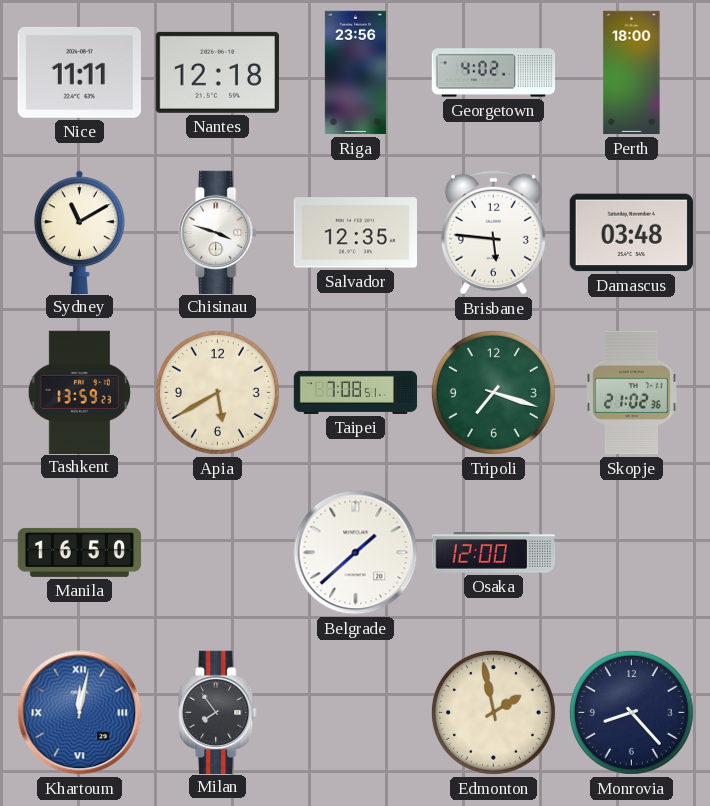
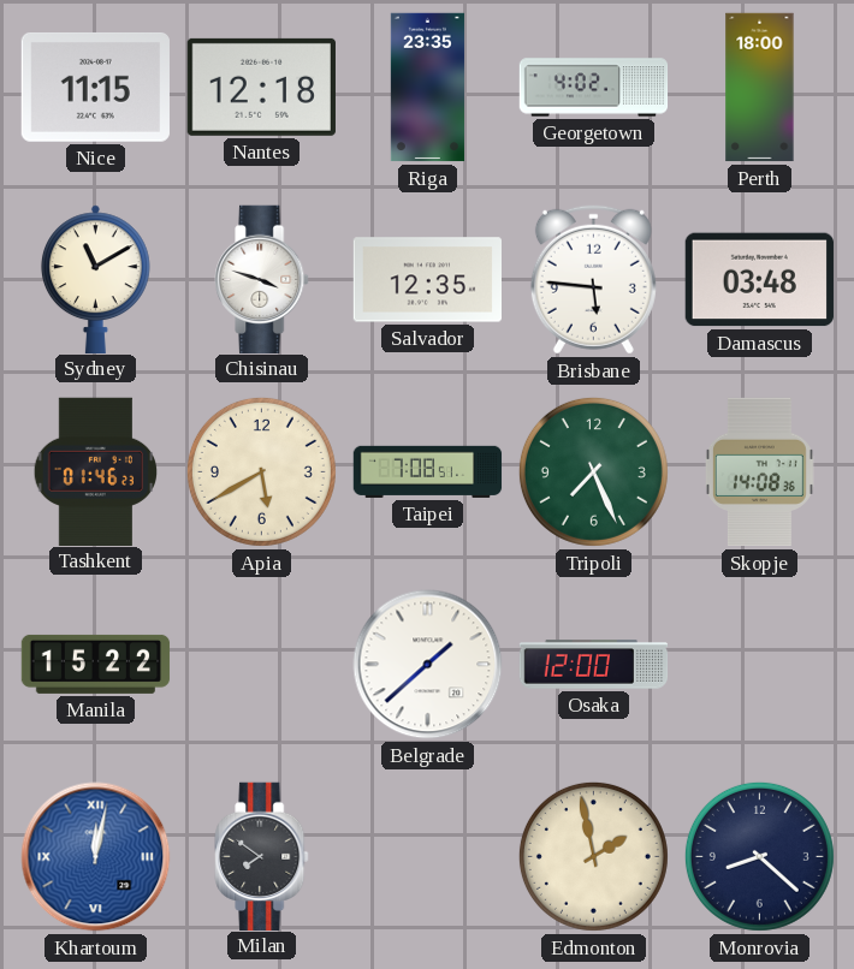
Nice: 11:11 -> 11:15
Riga: 23:56 -> 23:35
Tashkent: 13:59 -> 01:46
Tripoli: 7:18 -> 7:26
Skopje: 21:02 -> 14:08
Manila: 16:50 -> 15:22
Milan: 7:54 -> 7:51
Monrovia: 8:23 -> 8:22
